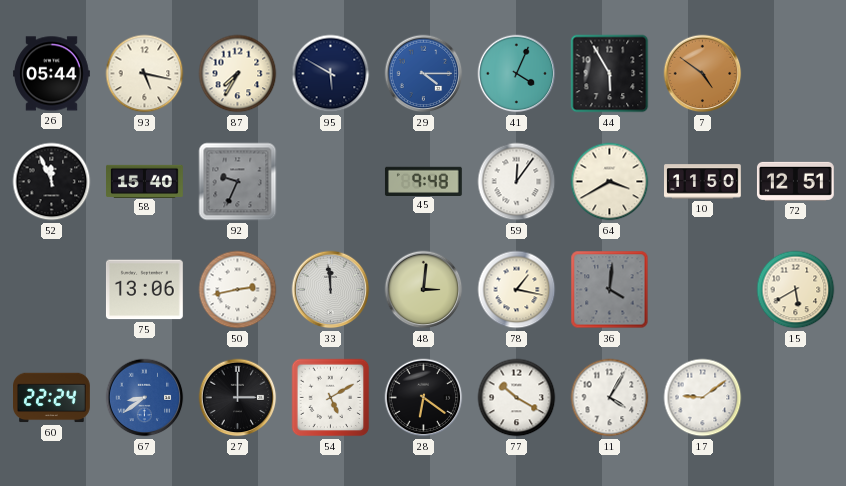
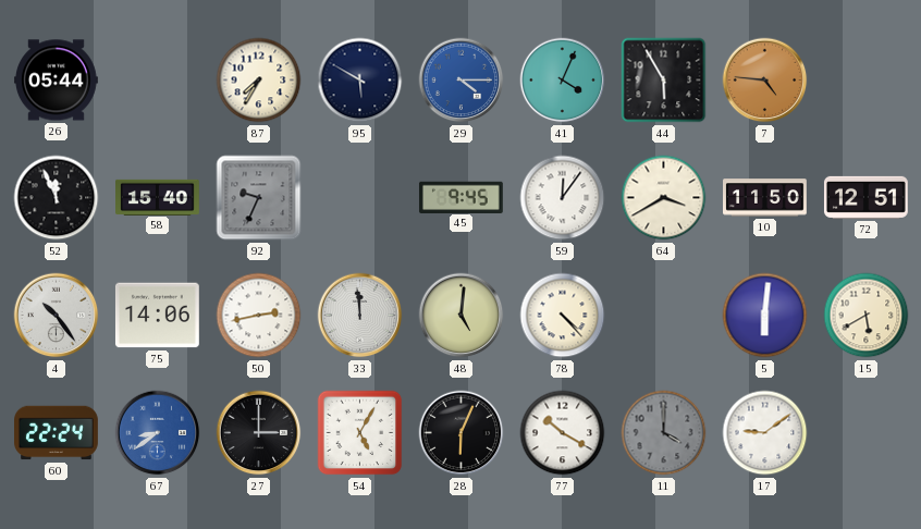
93: 5:17 -> none
7: 4:51 -> 4:46
45: 9:48 -> 9:45
4: none -> 10:24
75: 13:06 -> 14:06
48: 3:01 -> 5:01
78: 1:17 -> 4:23
36: 4:01 -> none
5: none -> 6:01
54: 5:10 -> 5:05
28: 6:21 -> 6:04
11: 4:05 -> 4:00
11 dial: white -> grey
